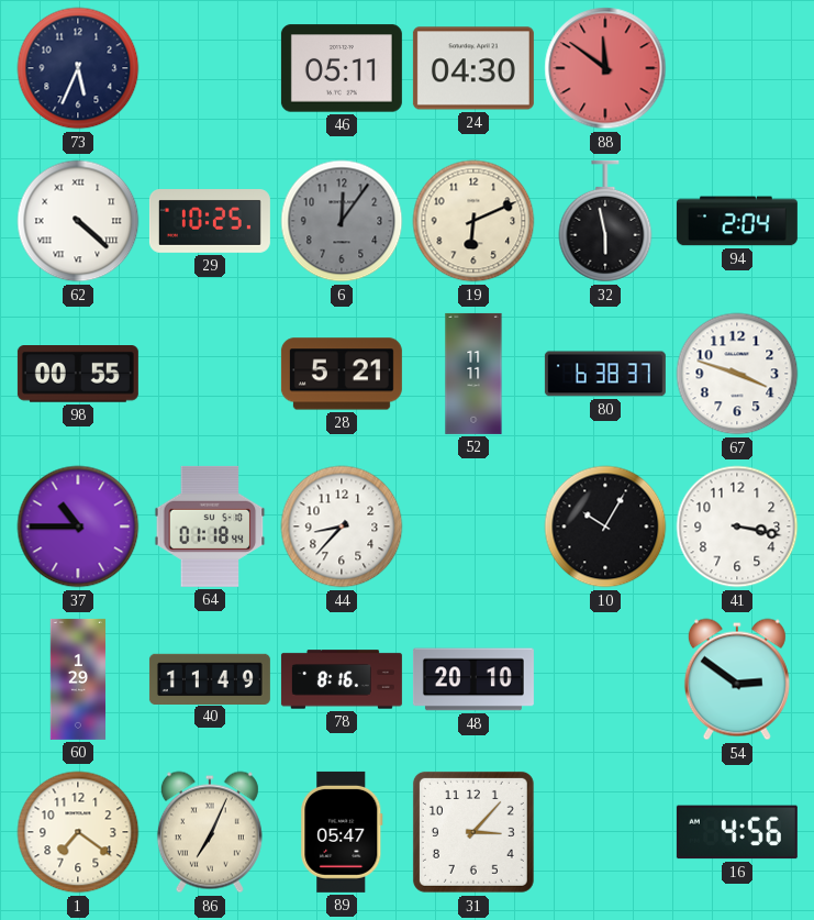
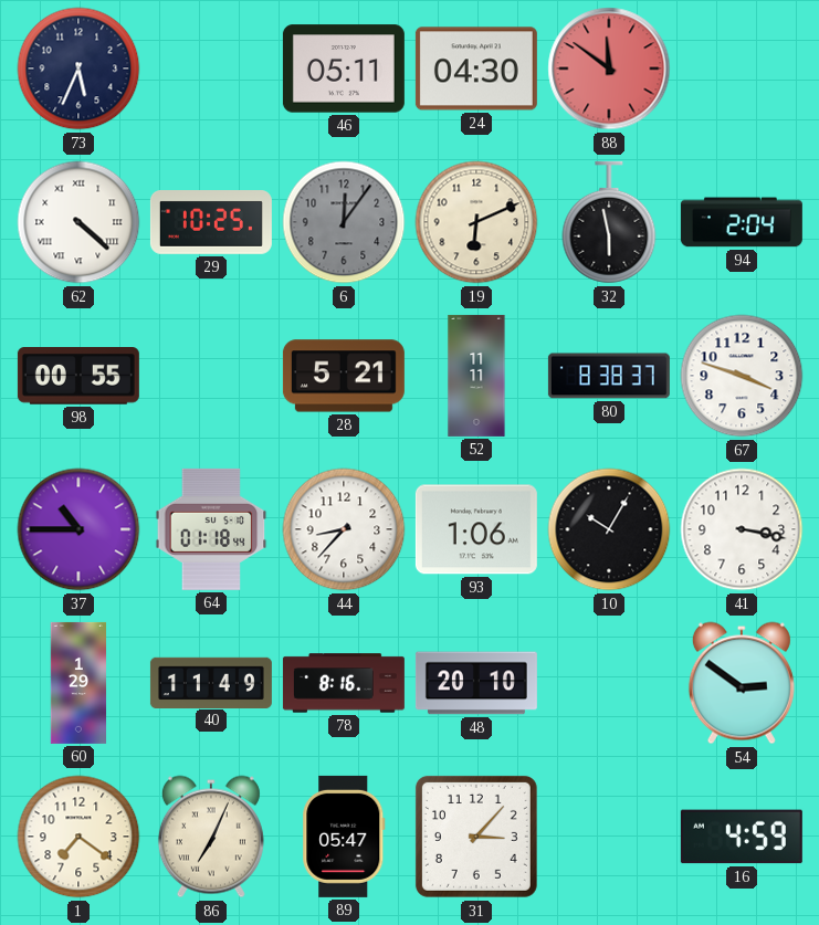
80: 6:38 -> 8:38
93: none -> 1:06
16: 4:56 -> 4:59
